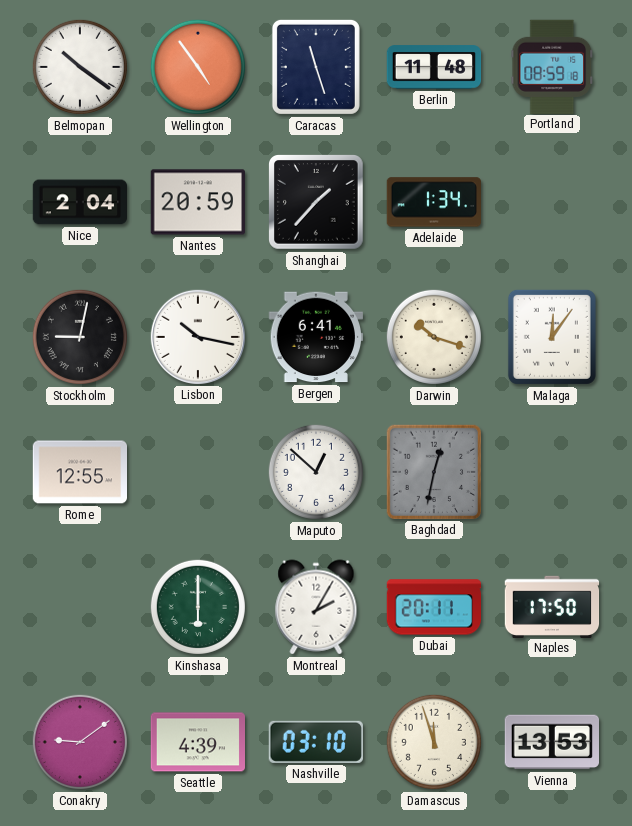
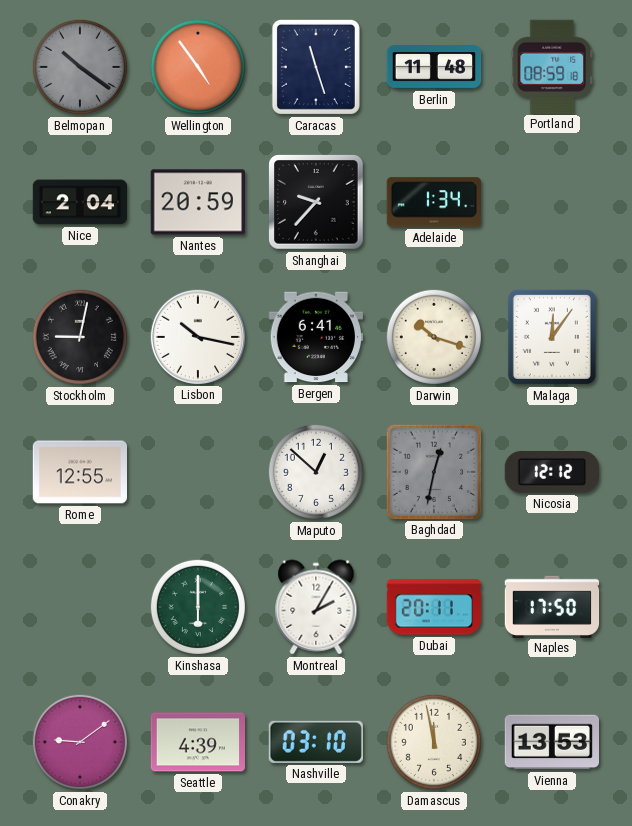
Belmopan dial: white -> grey
Shanghai: 1:37 -> 9:37
Nicosia: none -> 12:12
Damascus: 11:57 -> 11:58
